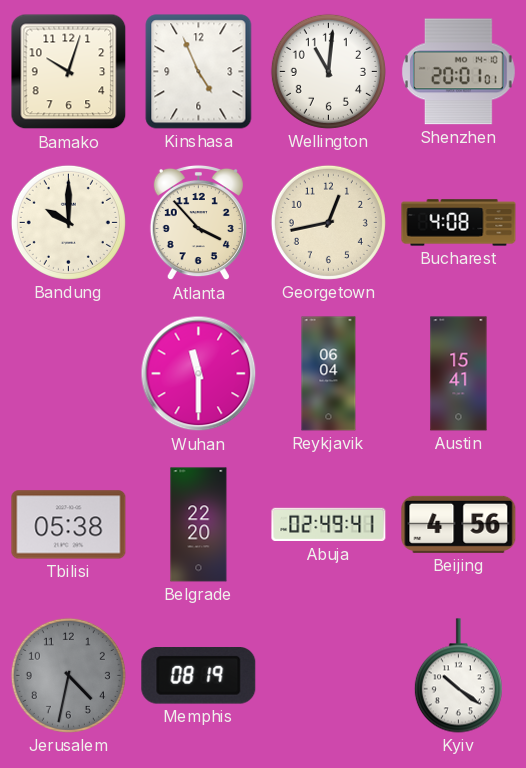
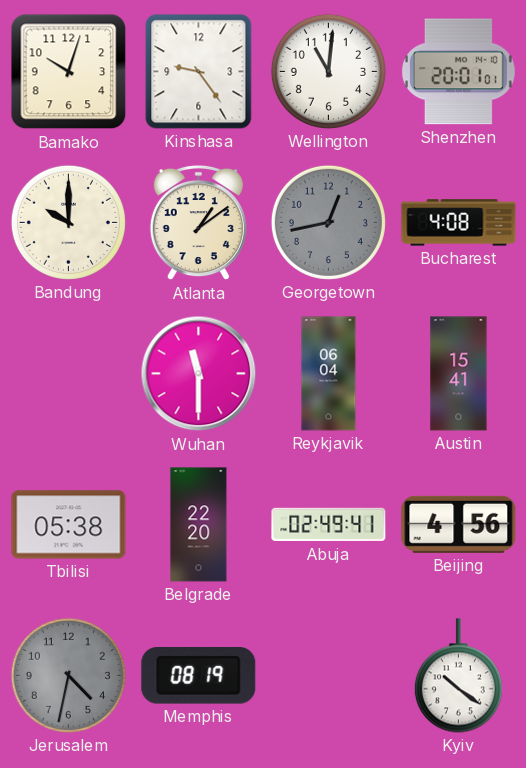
Kinshasa: 4:56 -> 9:24
Atlanta: 3:53 -> 1:09
Georgetown dial: cream -> grey
